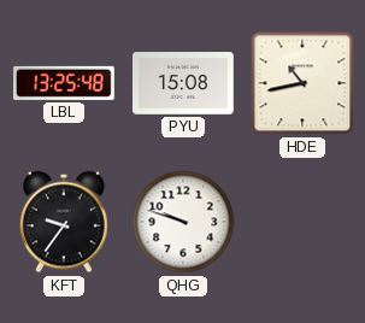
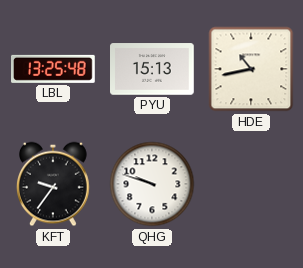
PYU: 15:08 -> 15:13
